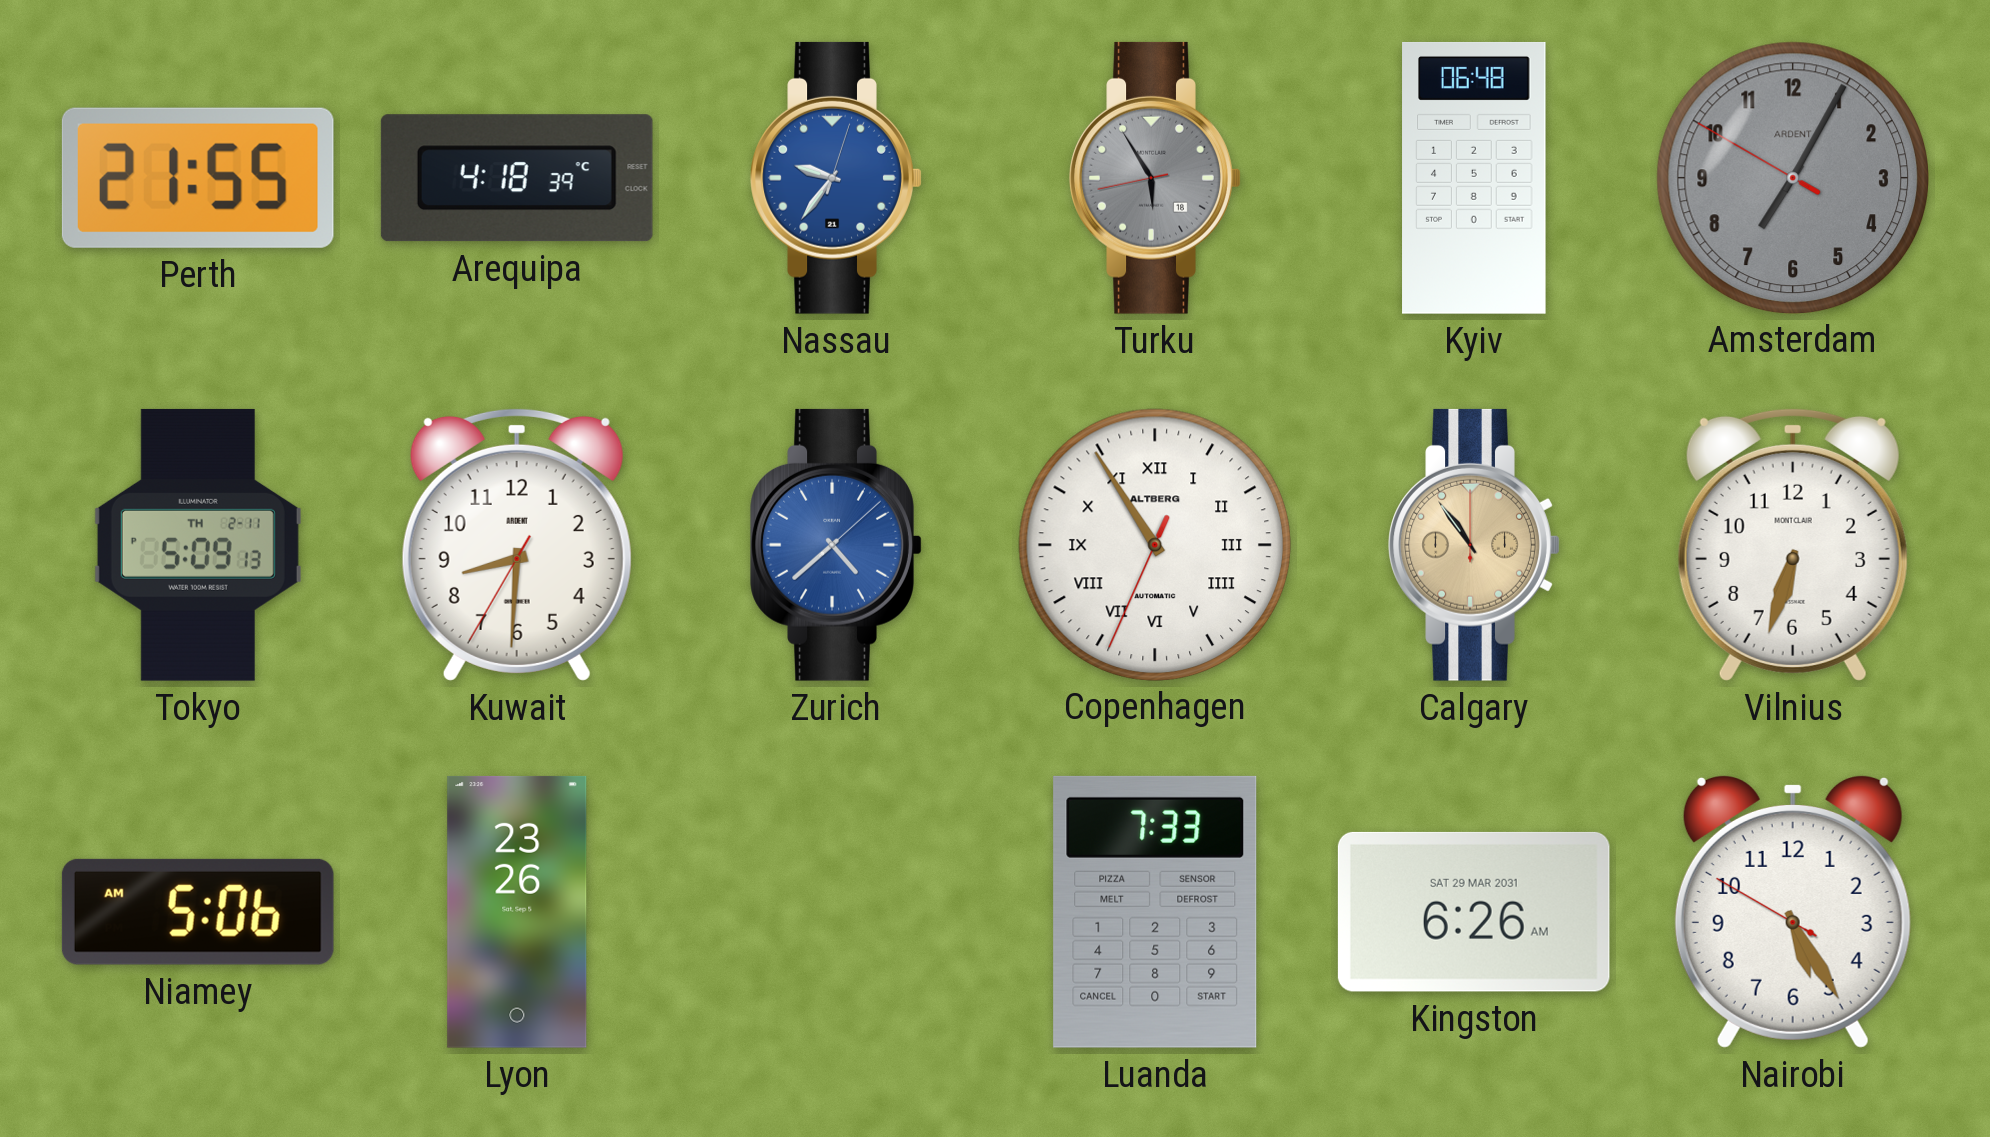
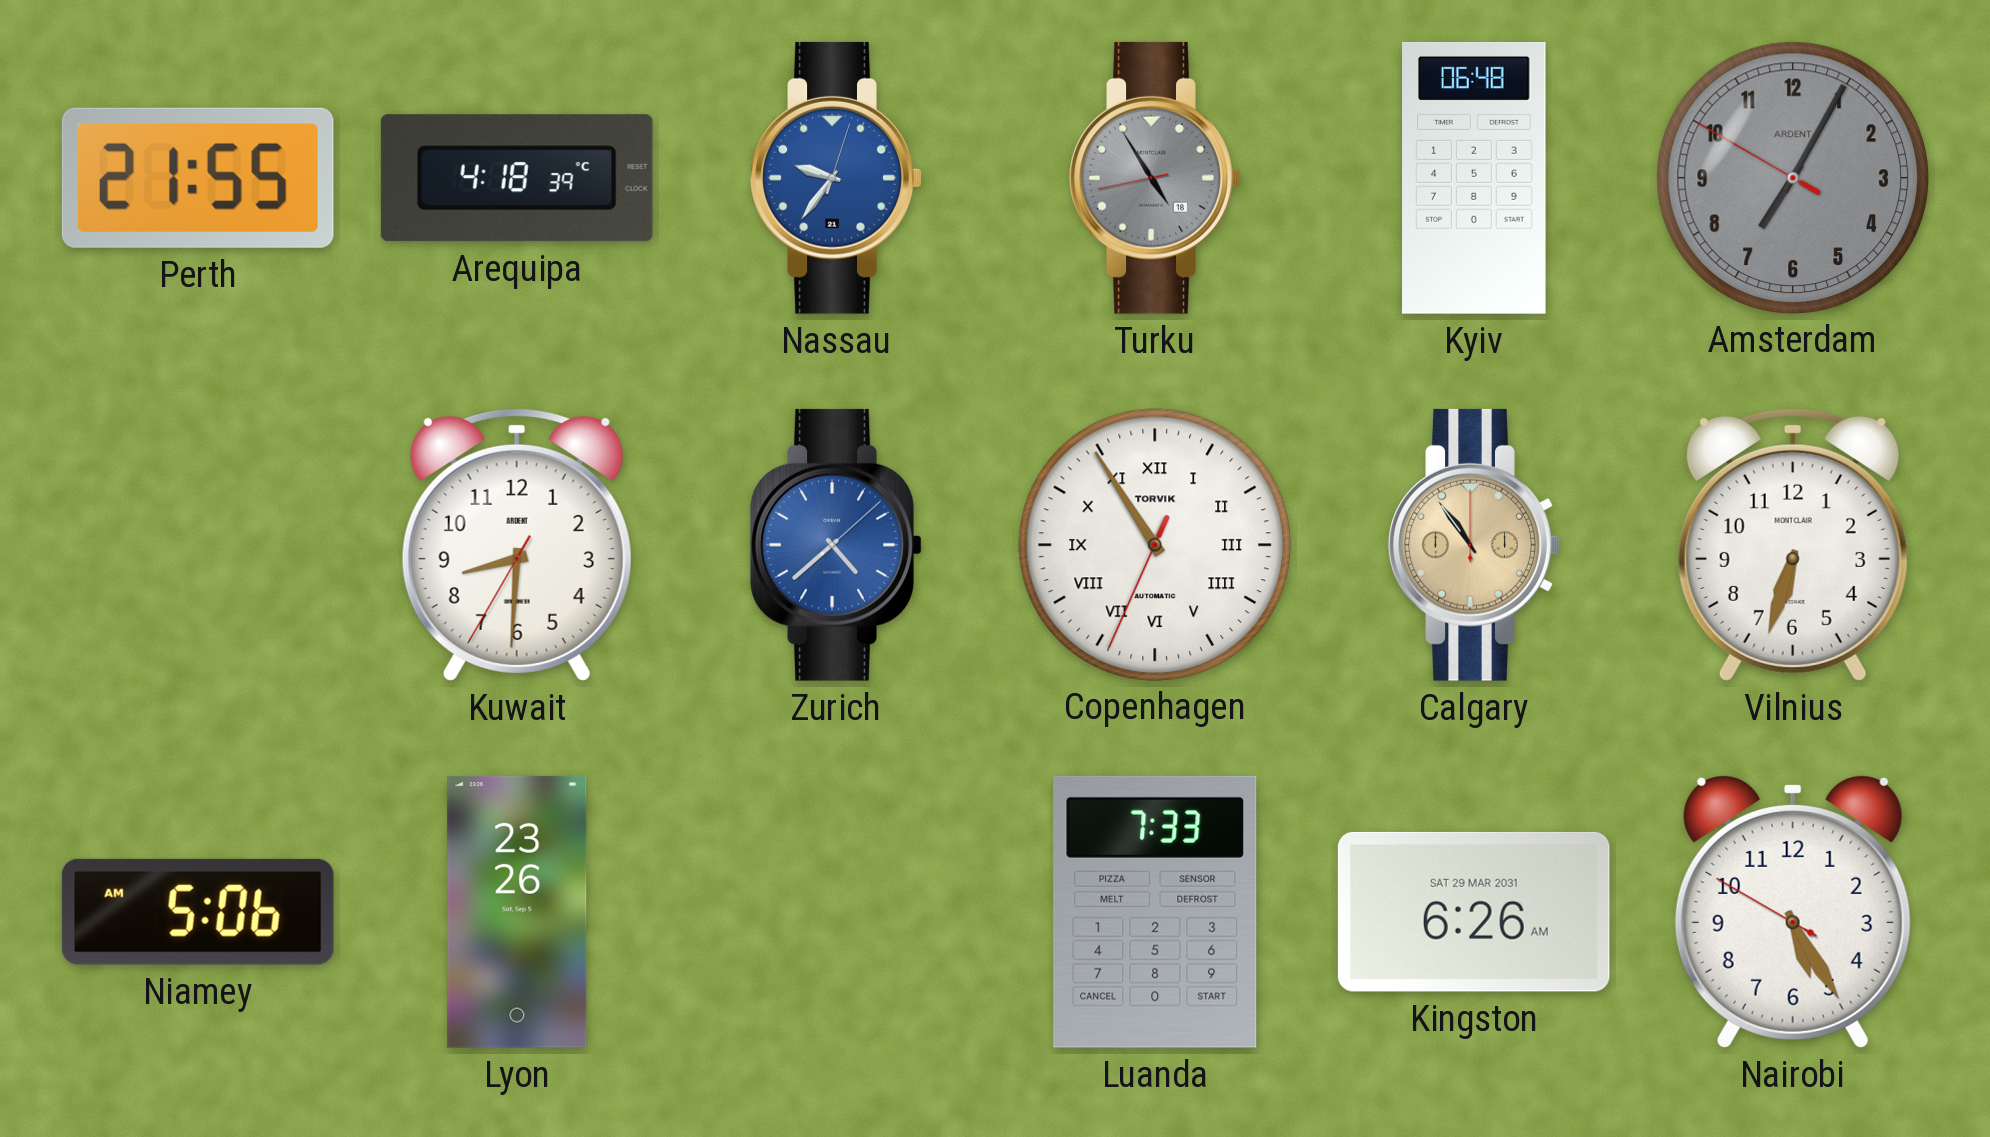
Turku: 5:54 -> 4:54
Tokyo: 5:09 -> none
Copenhagen brand: ALTBERG -> TORVIK
